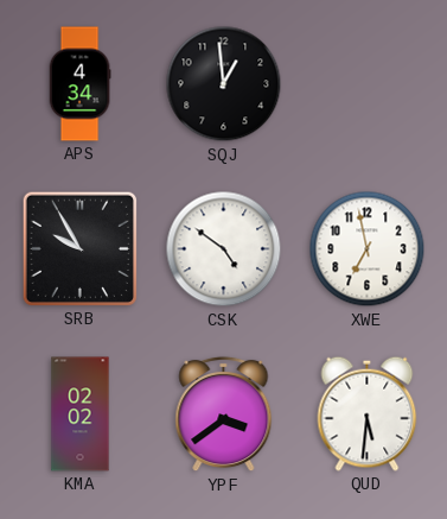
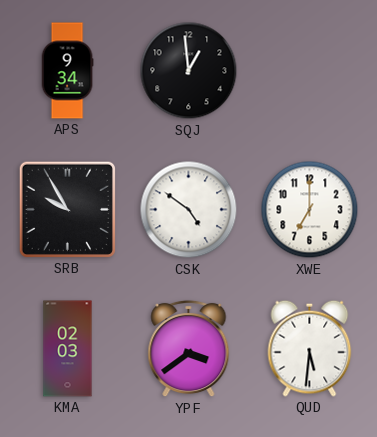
APS: 4:34 -> 9:34
XWE: 6:58 -> 7:00
KMA: 02:02 -> 02:03
